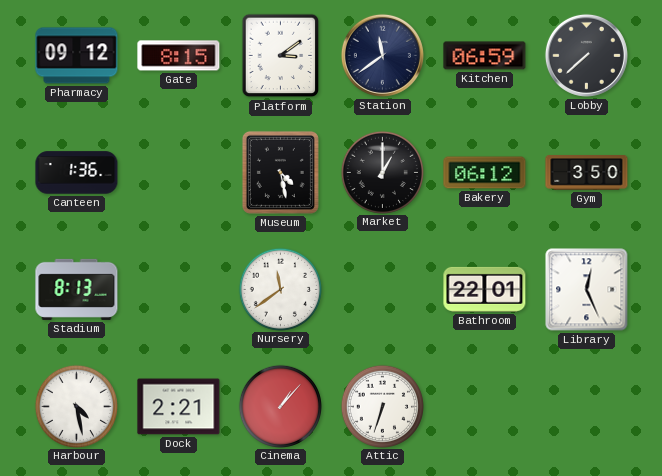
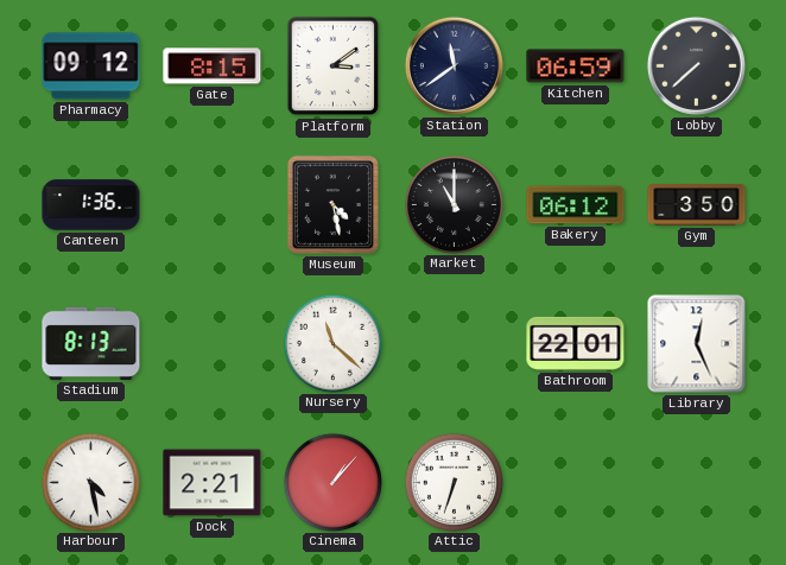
Market: 1:00 -> 11:00
Nursery: 11:39 -> 11:22
